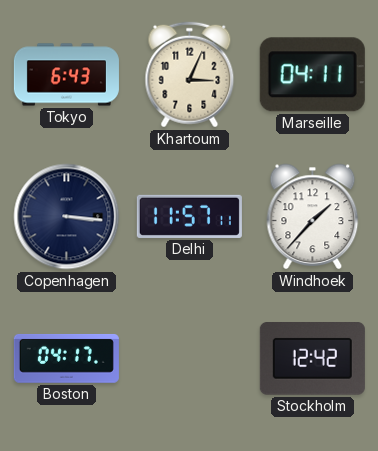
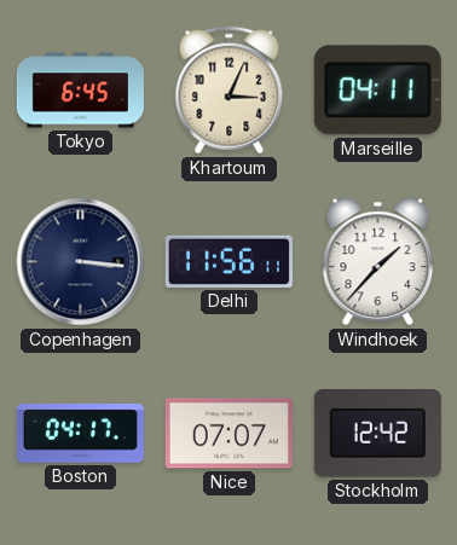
Tokyo: 6:43 -> 6:45
Delhi: 11:57 -> 11:56
Nice: none -> 07:07
